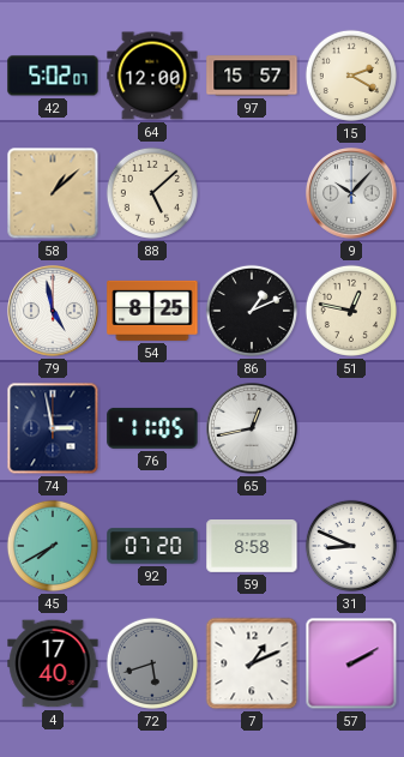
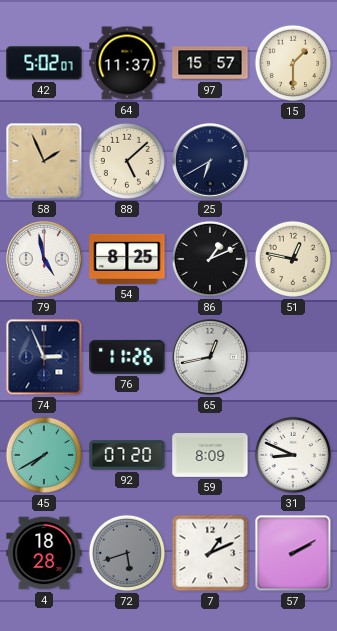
64: 12:00 -> 11:37
15: 2:20 -> 1:30
58: 1:08 -> 1:56
25: none -> 6:40
9: 10:07 -> none
74: 2:58 -> 2:56
76: 11:05 -> 11:26
59: 8:58 -> 8:09
4: 17:40 -> 18:28
